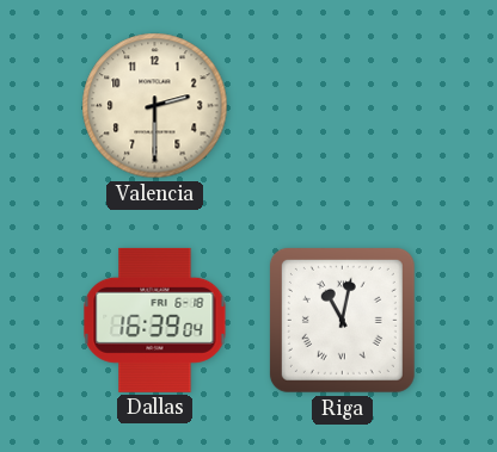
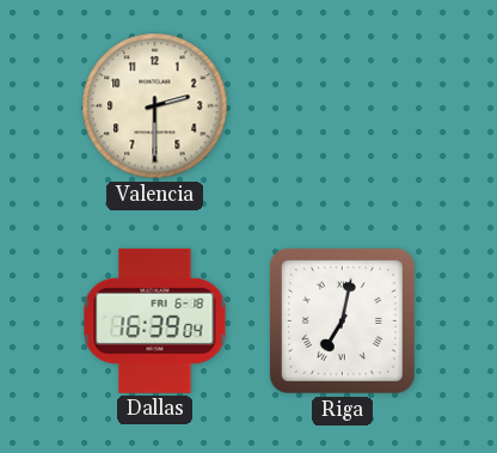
Riga: 11:02 -> 7:02
